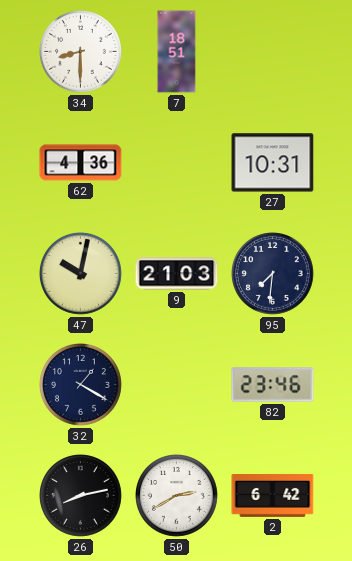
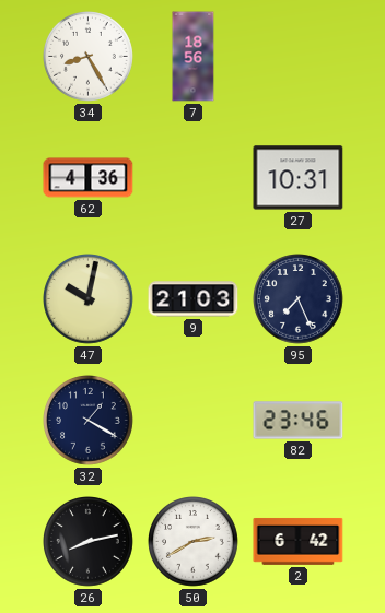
34: 8:30 -> 8:25
7: 18:51 -> 18:56
95: 7:31 -> 7:26
